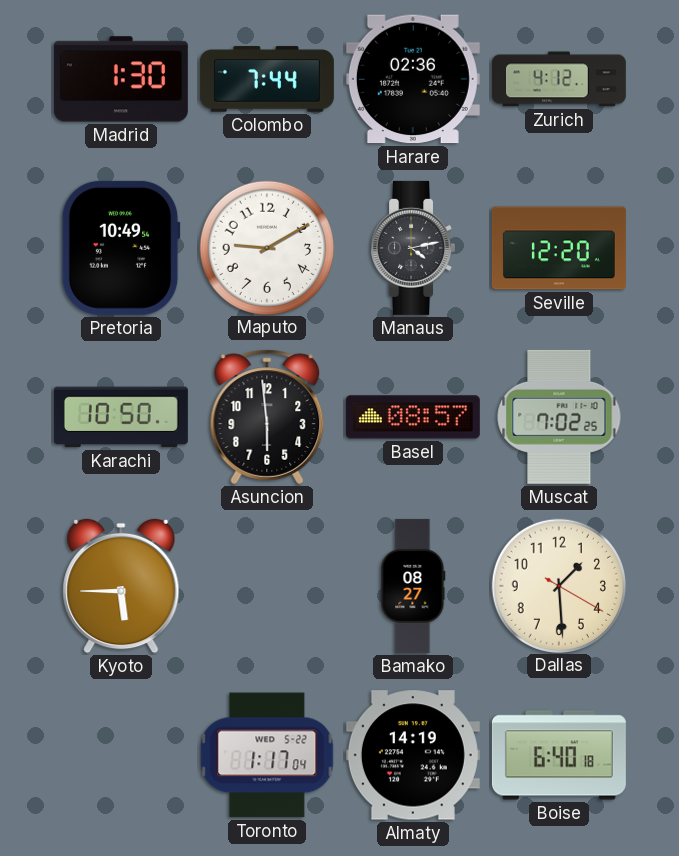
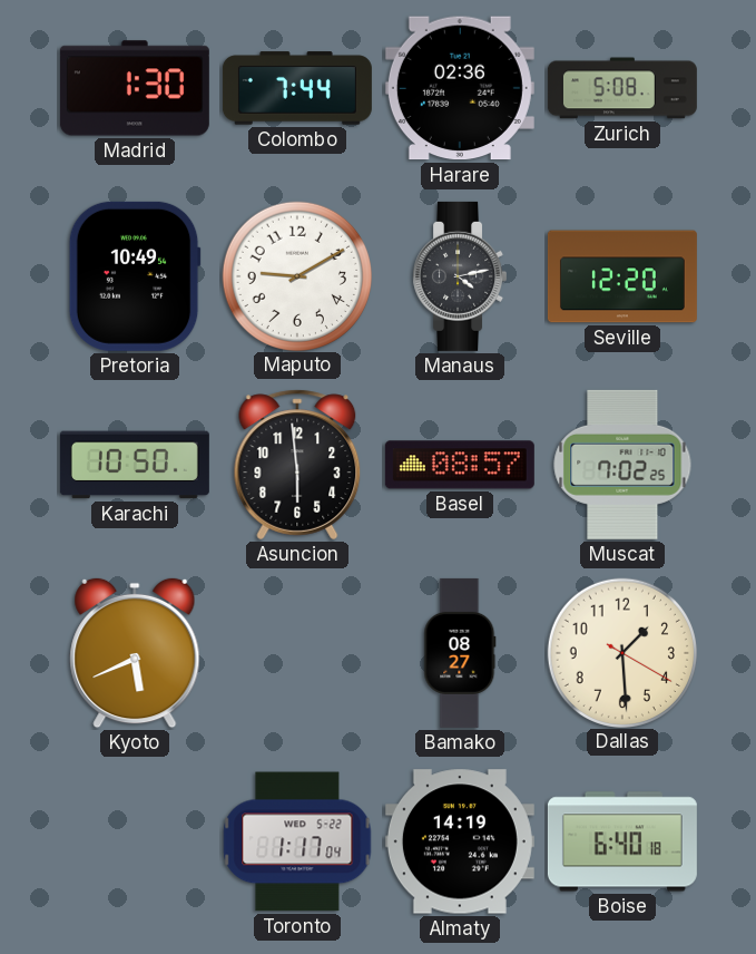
Zurich: 4:12 -> 5:08
Kyoto: 5:45 -> 5:41
